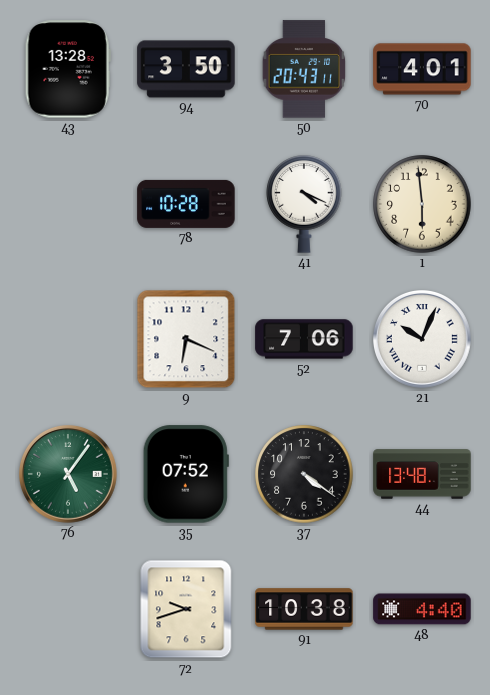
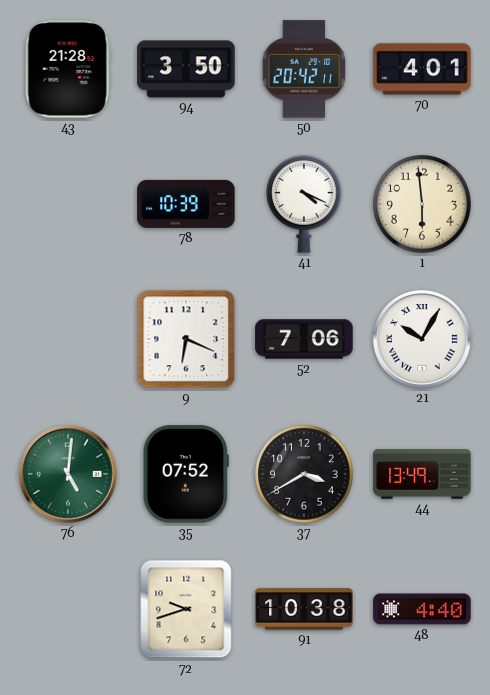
43: 13:28 -> 21:28
50: 20:43 -> 20:42
78: 10:28 -> 10:39
21: 10:04 -> 10:05
76: 5:06 -> 5:01
37: 4:21 -> 3:40
44: 13:48 -> 13:49
